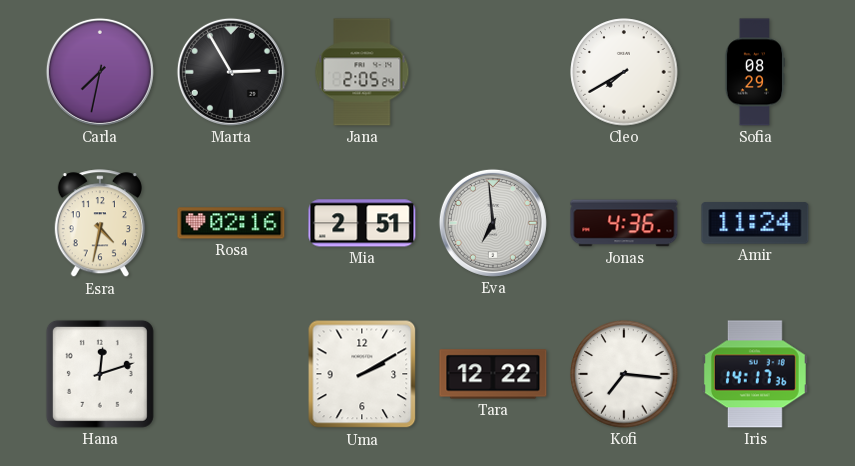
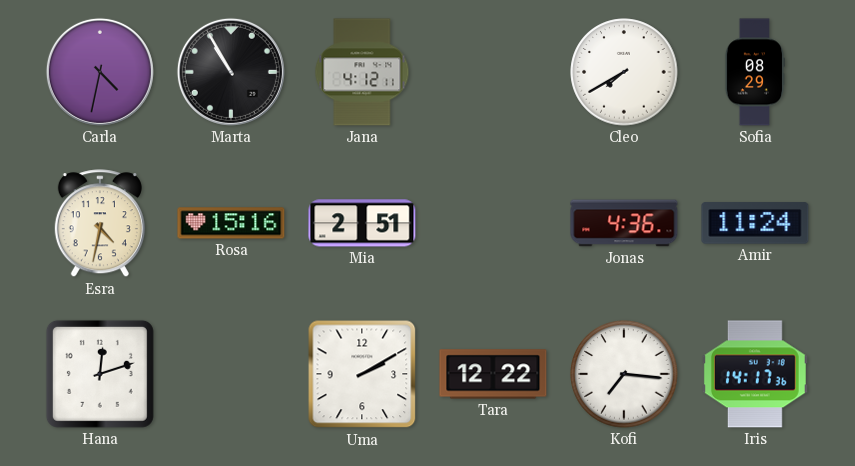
Carla: 7:32 -> 4:32
Marta: 2:55 -> 10:55
Jana: 2:05 -> 4:12
Rosa: 02:16 -> 15:16
Eva: 6:59 -> none
